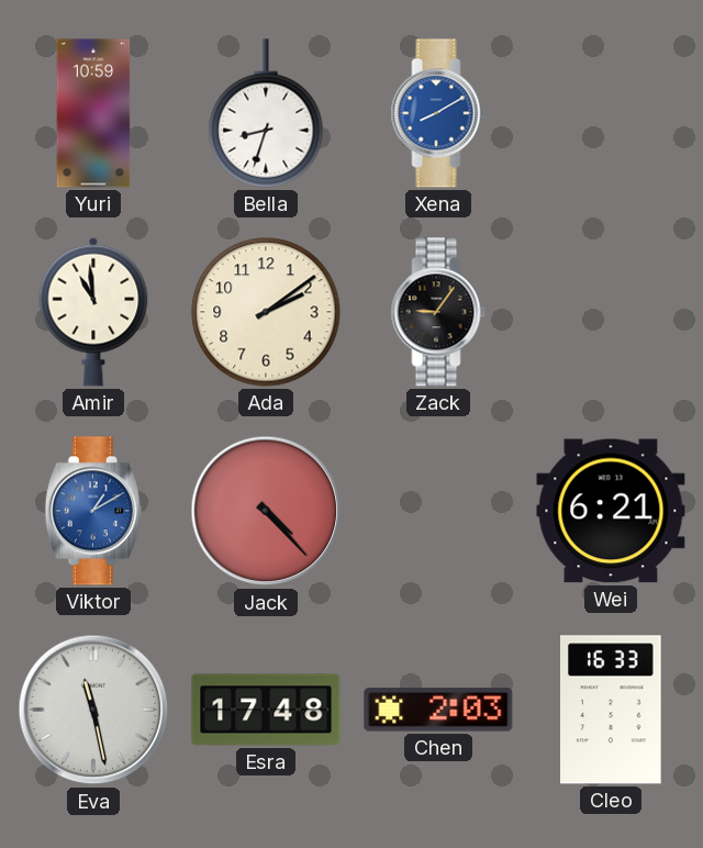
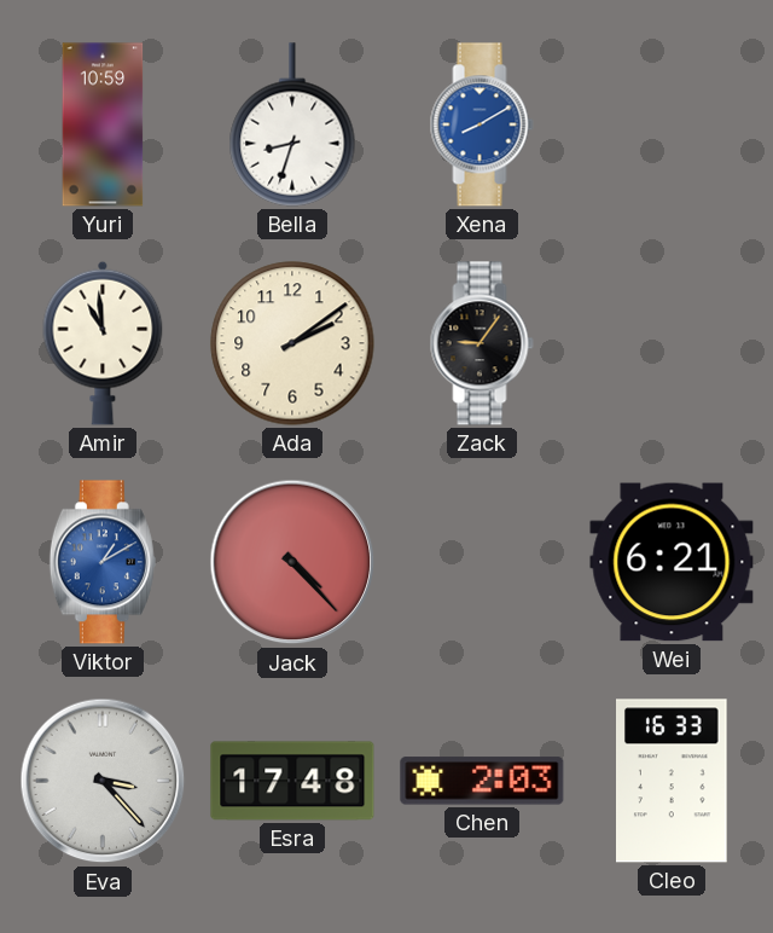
Eva: 11:28 -> 3:23
